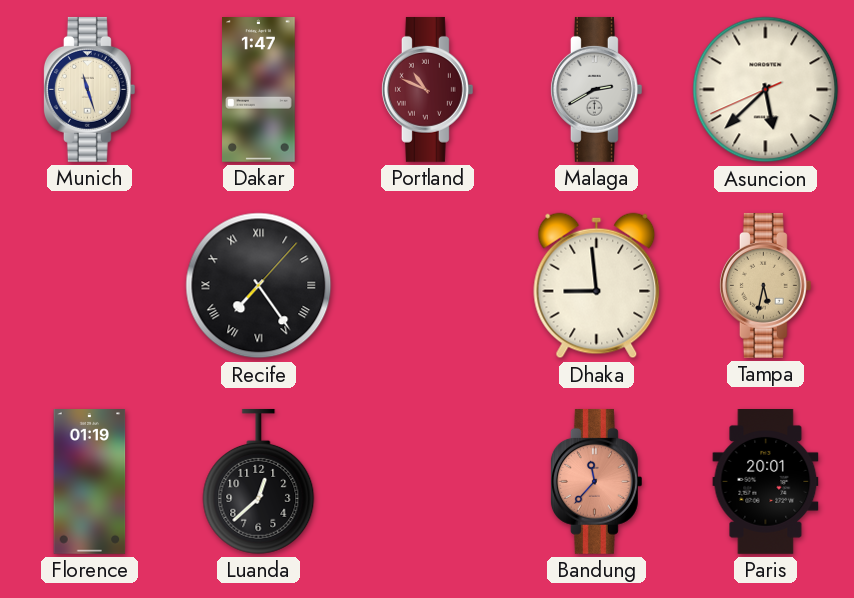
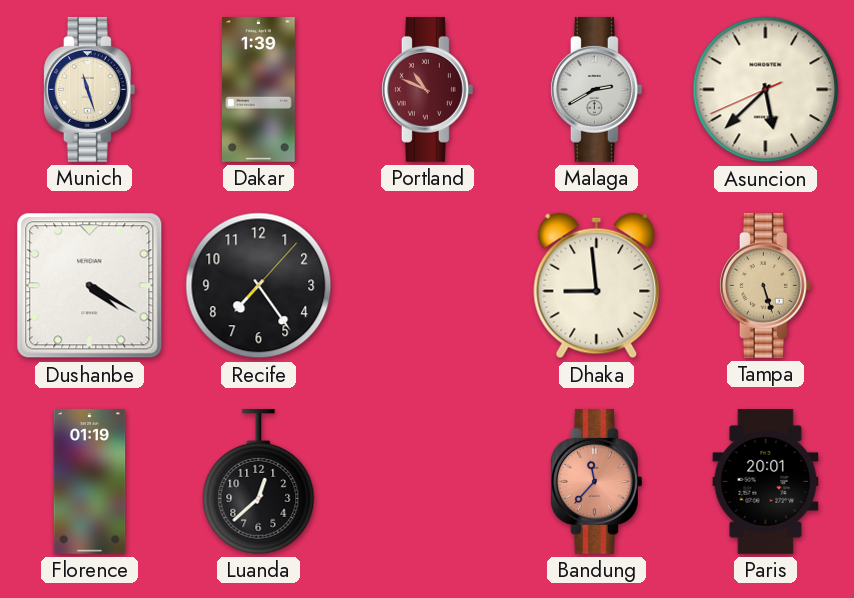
Dakar: 1:47 -> 1:39
Dushanbe: none -> 4:20
Recife numerals: Roman -> Arabic
Tampa: 5:32 -> 5:27
